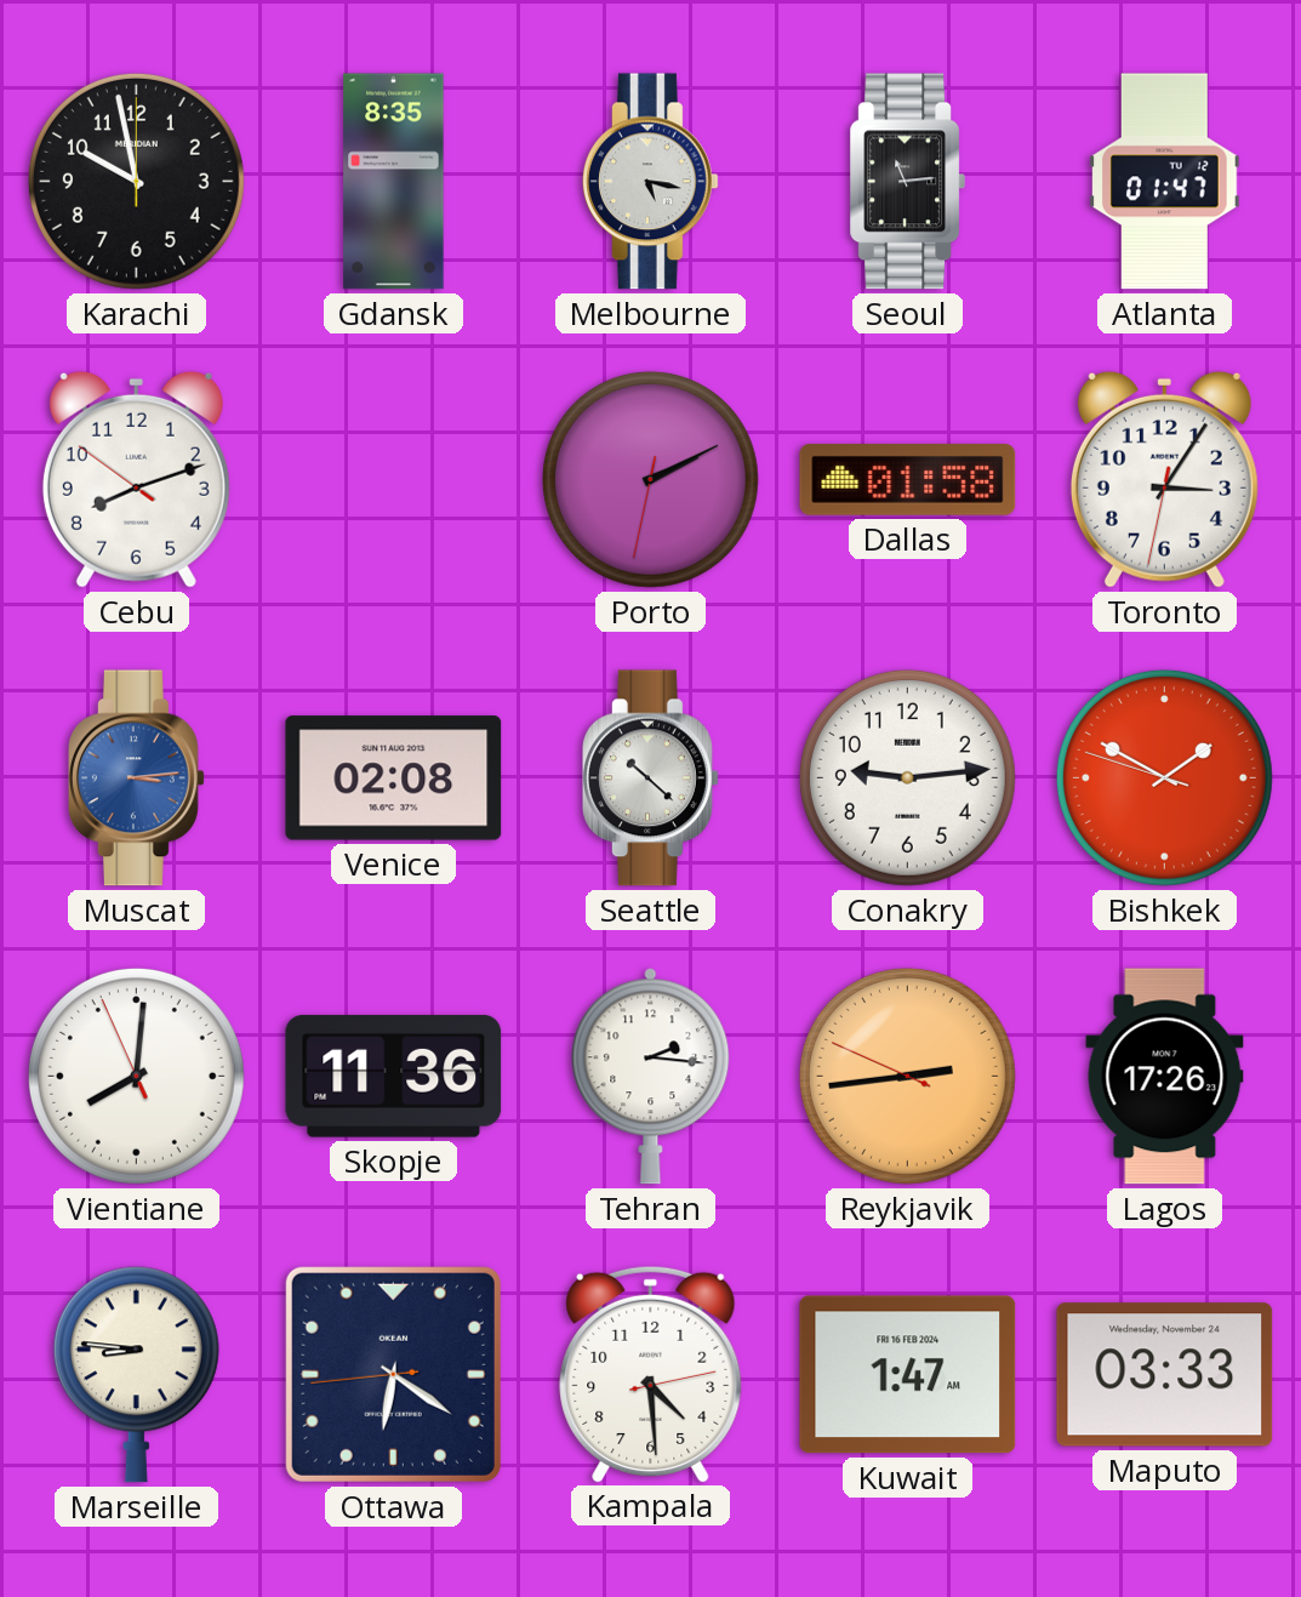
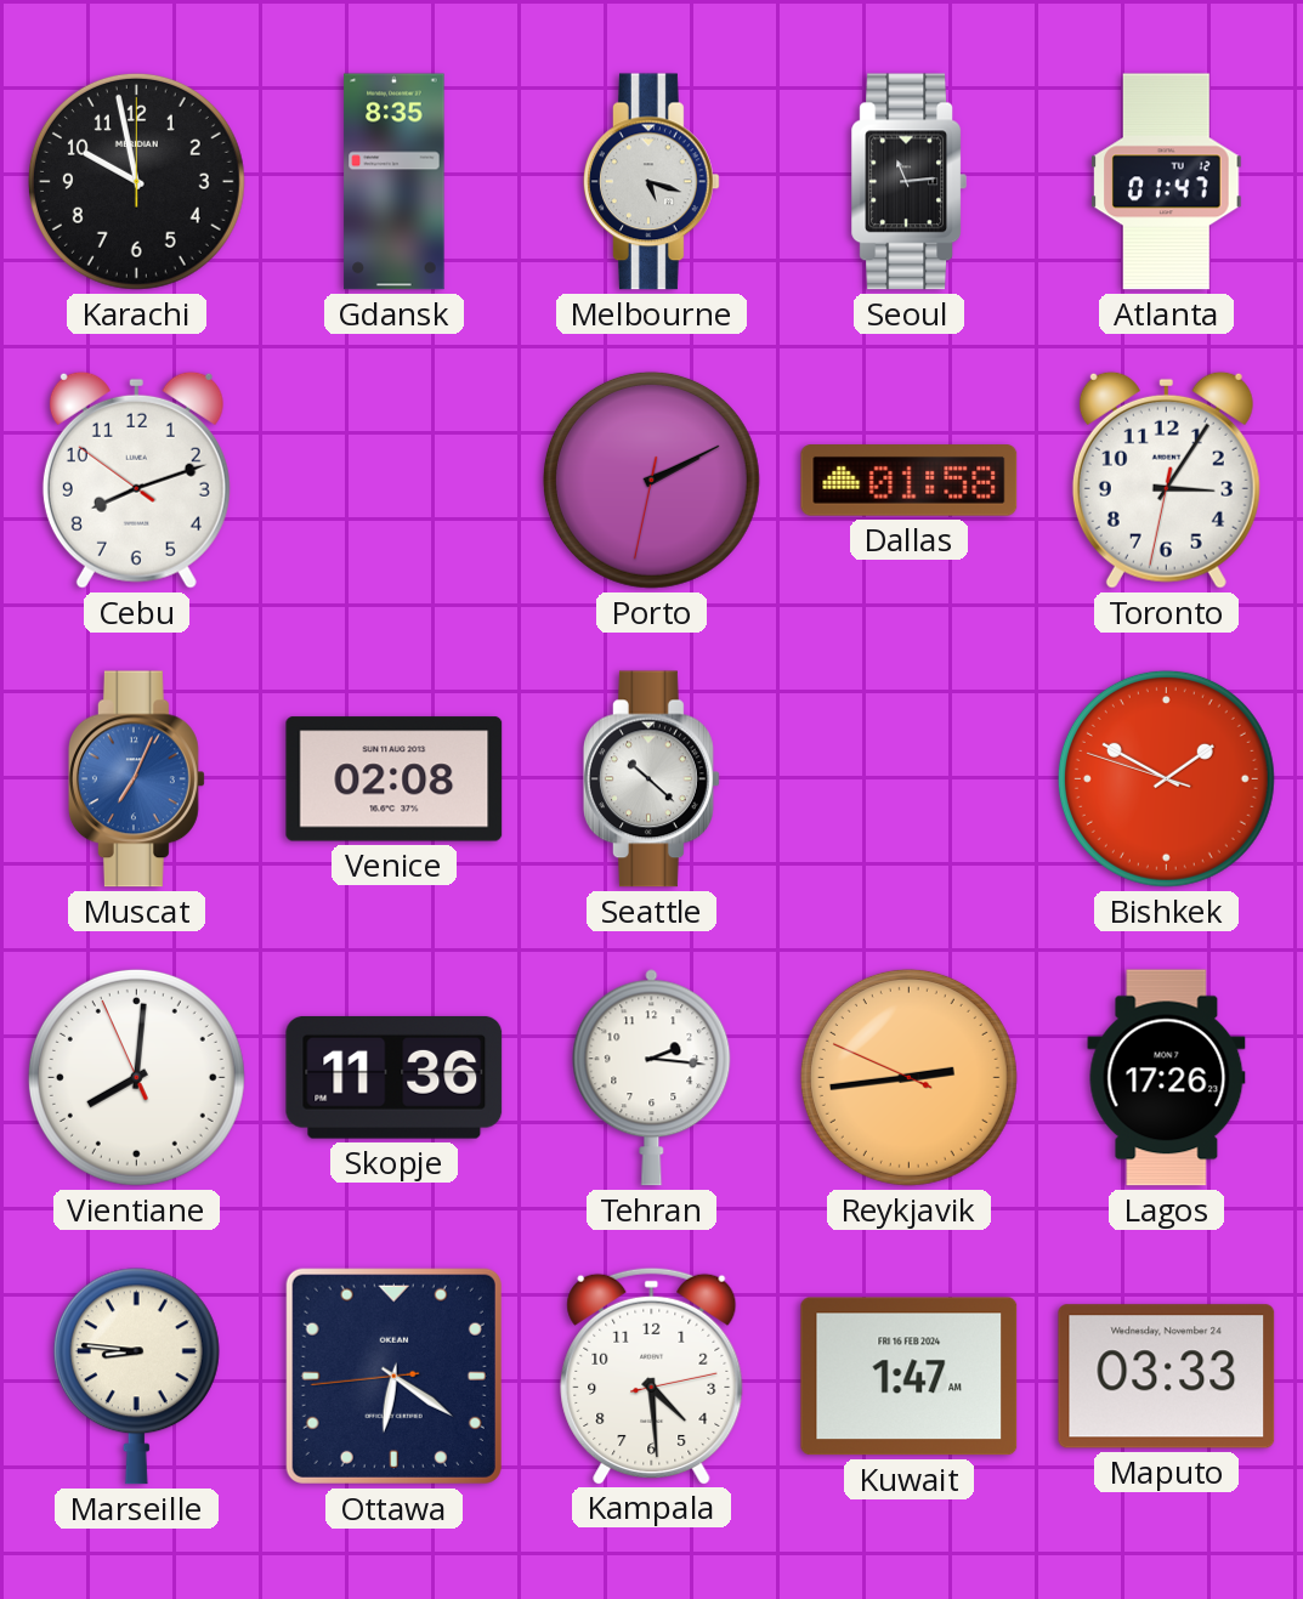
Melbourne: 5:17 -> 5:18
Muscat: 3:14 -> 7:04
Conakry: 9:14 -> none
